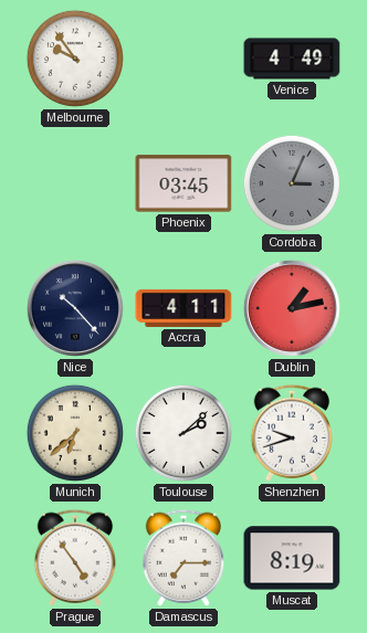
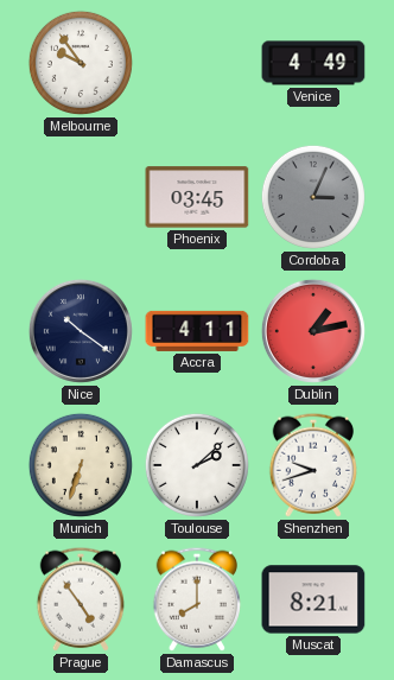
Nice: 10:23 -> 10:21
Munich: 6:38 -> 6:33
Damascus: 7:15 -> 8:00
Muscat: 8:19 -> 8:21
